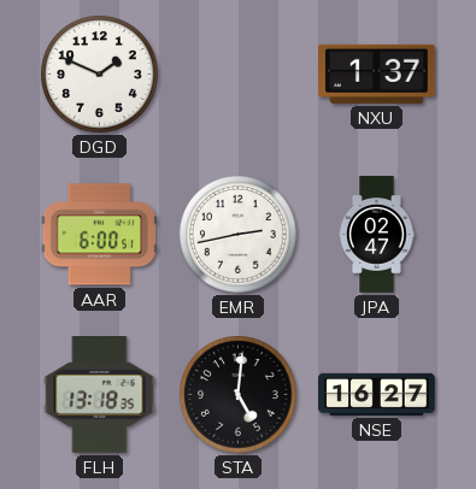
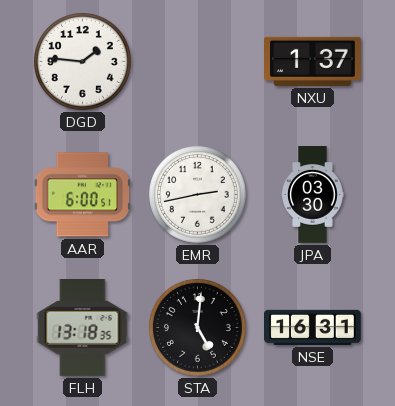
DGD: 1:49 -> 1:46
JPA: 02:47 -> 03:30
NSE: 16:27 -> 16:31
